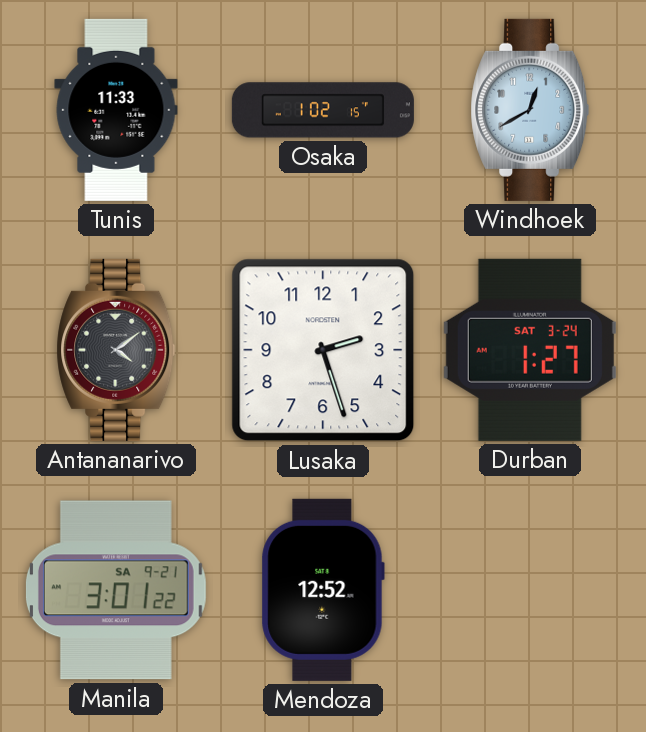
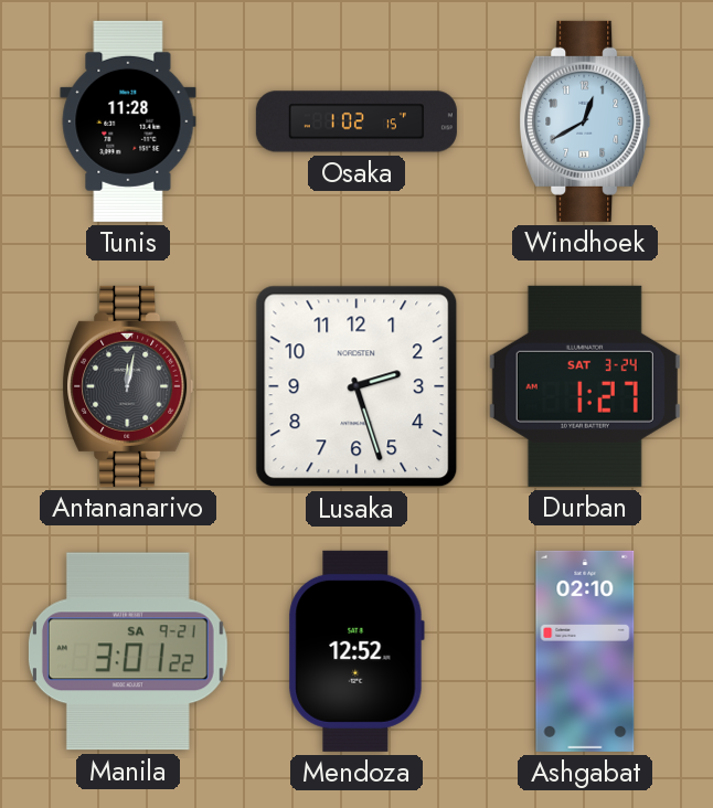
Tunis: 11:33 -> 11:28
Antananarivo: 4:09 -> 12:02
Ashgabat: none -> 02:10
